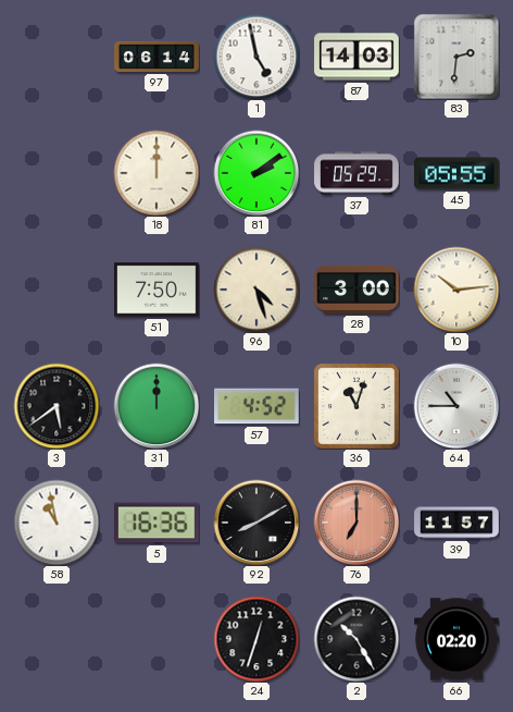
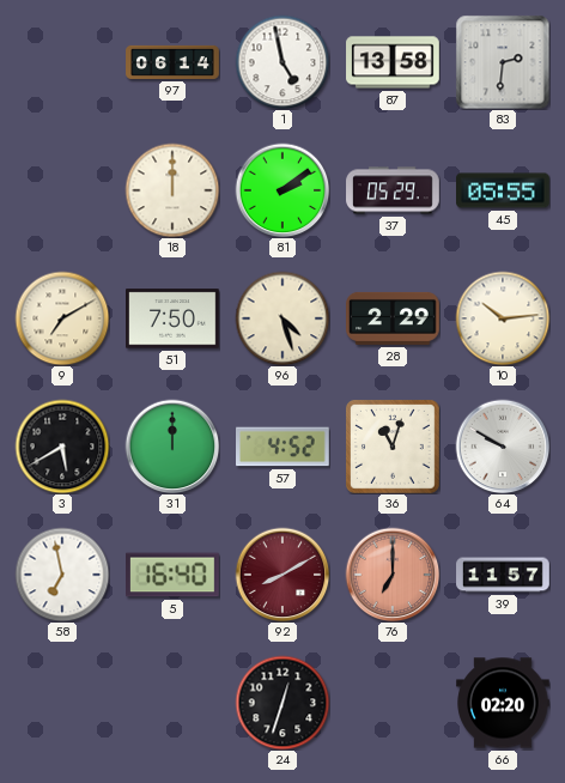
87: 14:03 -> 13:58
9: none -> 7:10
28: 3:00 -> 2:29
3: 5:39 -> 5:40
64: 10:45 -> 9:50
58: 10:58 -> 6:58
5: 16:36 -> 16:40
92 dial: black -> burgundy
2: 10:25 -> none
